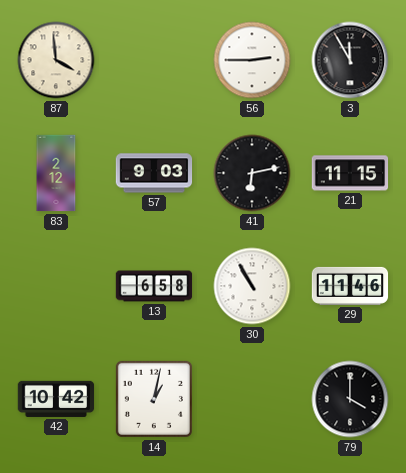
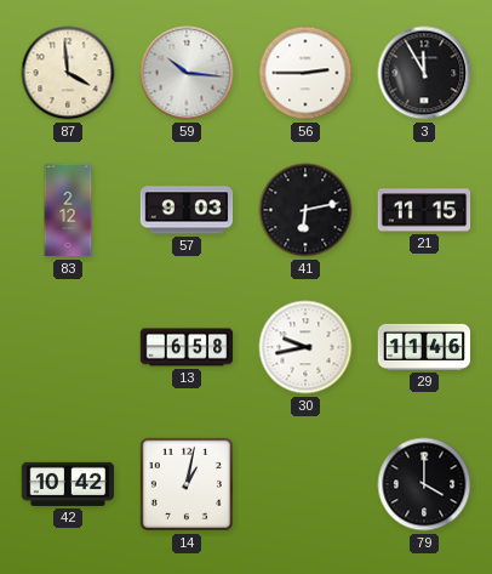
59: none -> 10:16
30: 10:55 -> 9:43
